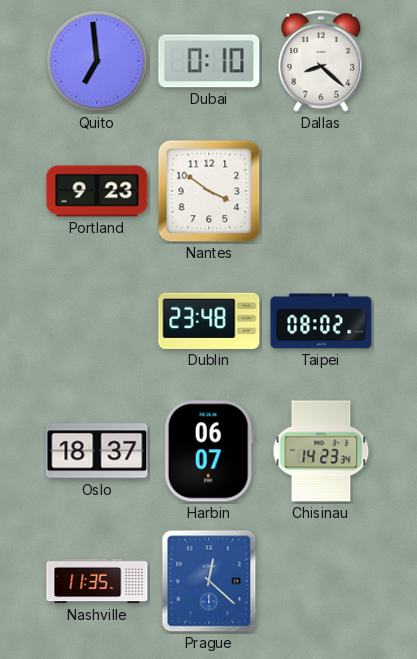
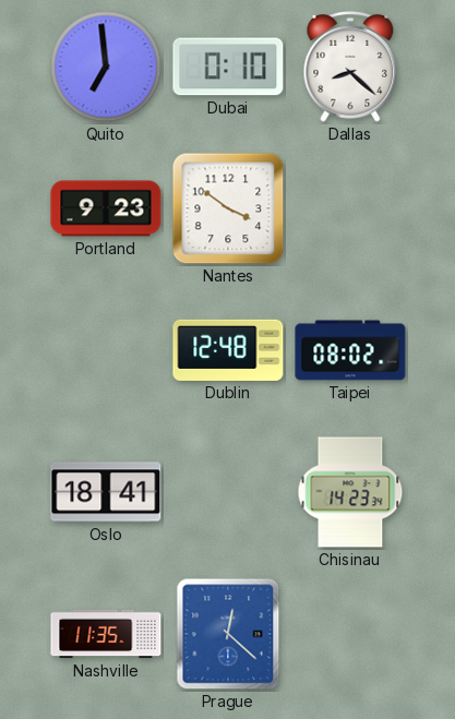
Dublin: 23:48 -> 12:48
Oslo: 18:37 -> 18:41
Harbin: 06:07 -> none
